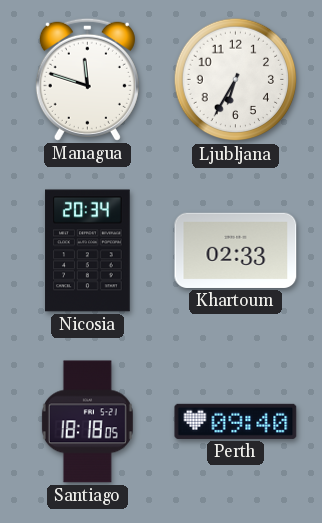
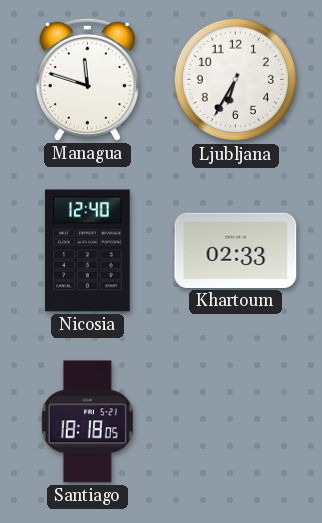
Nicosia: 20:34 -> 12:40
Perth: 09:40 -> none
